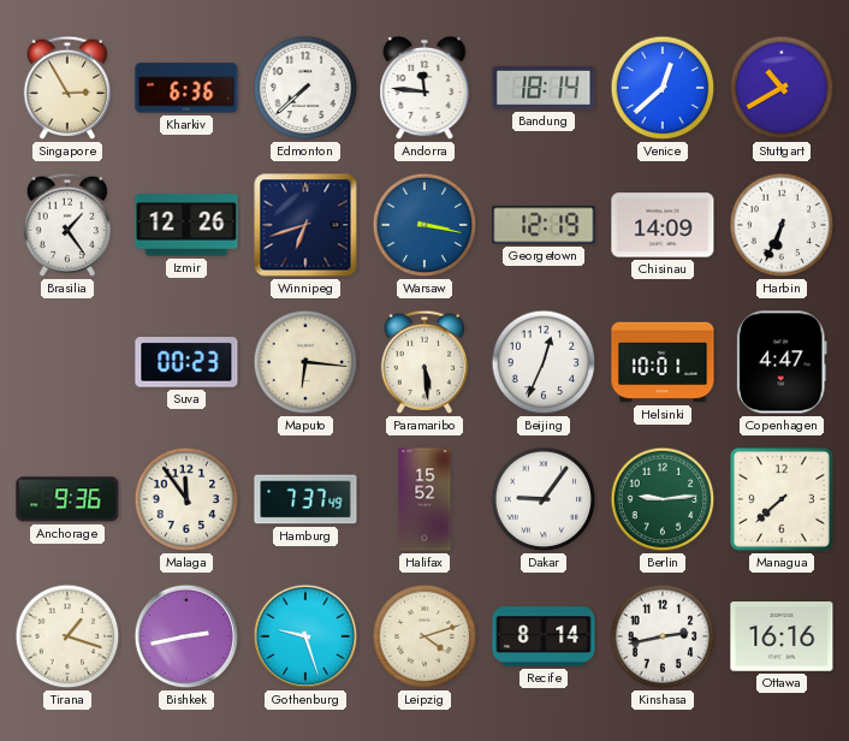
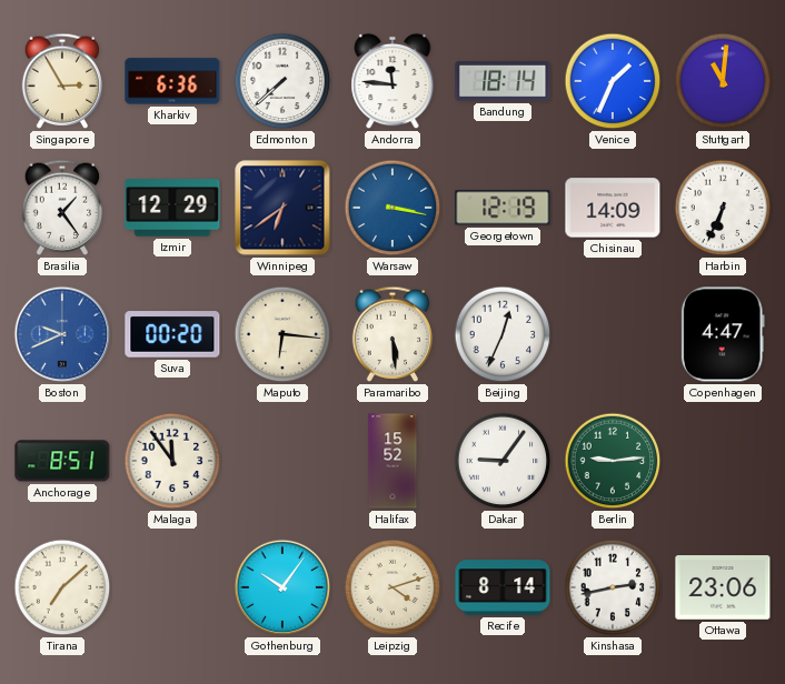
Venice: 12:38 -> 1:34
Stuttgart: 10:40 -> 11:01
Izmir: 12:26 -> 12:29
Winnipeg: 6:42 -> 6:39
Boston: none -> 9:41
Suva: 00:23 -> 00:20
Helsinki: 10:01 -> none
Anchorage: 9:36 -> 8:51
Hamburg: 7:37 -> none
Managua: 7:38 -> none
Tirana: 1:18 -> 7:08
Bishkek: 2:43 -> none
Gothenburg: 9:27 -> 10:06
Ottawa: 16:16 -> 23:06
